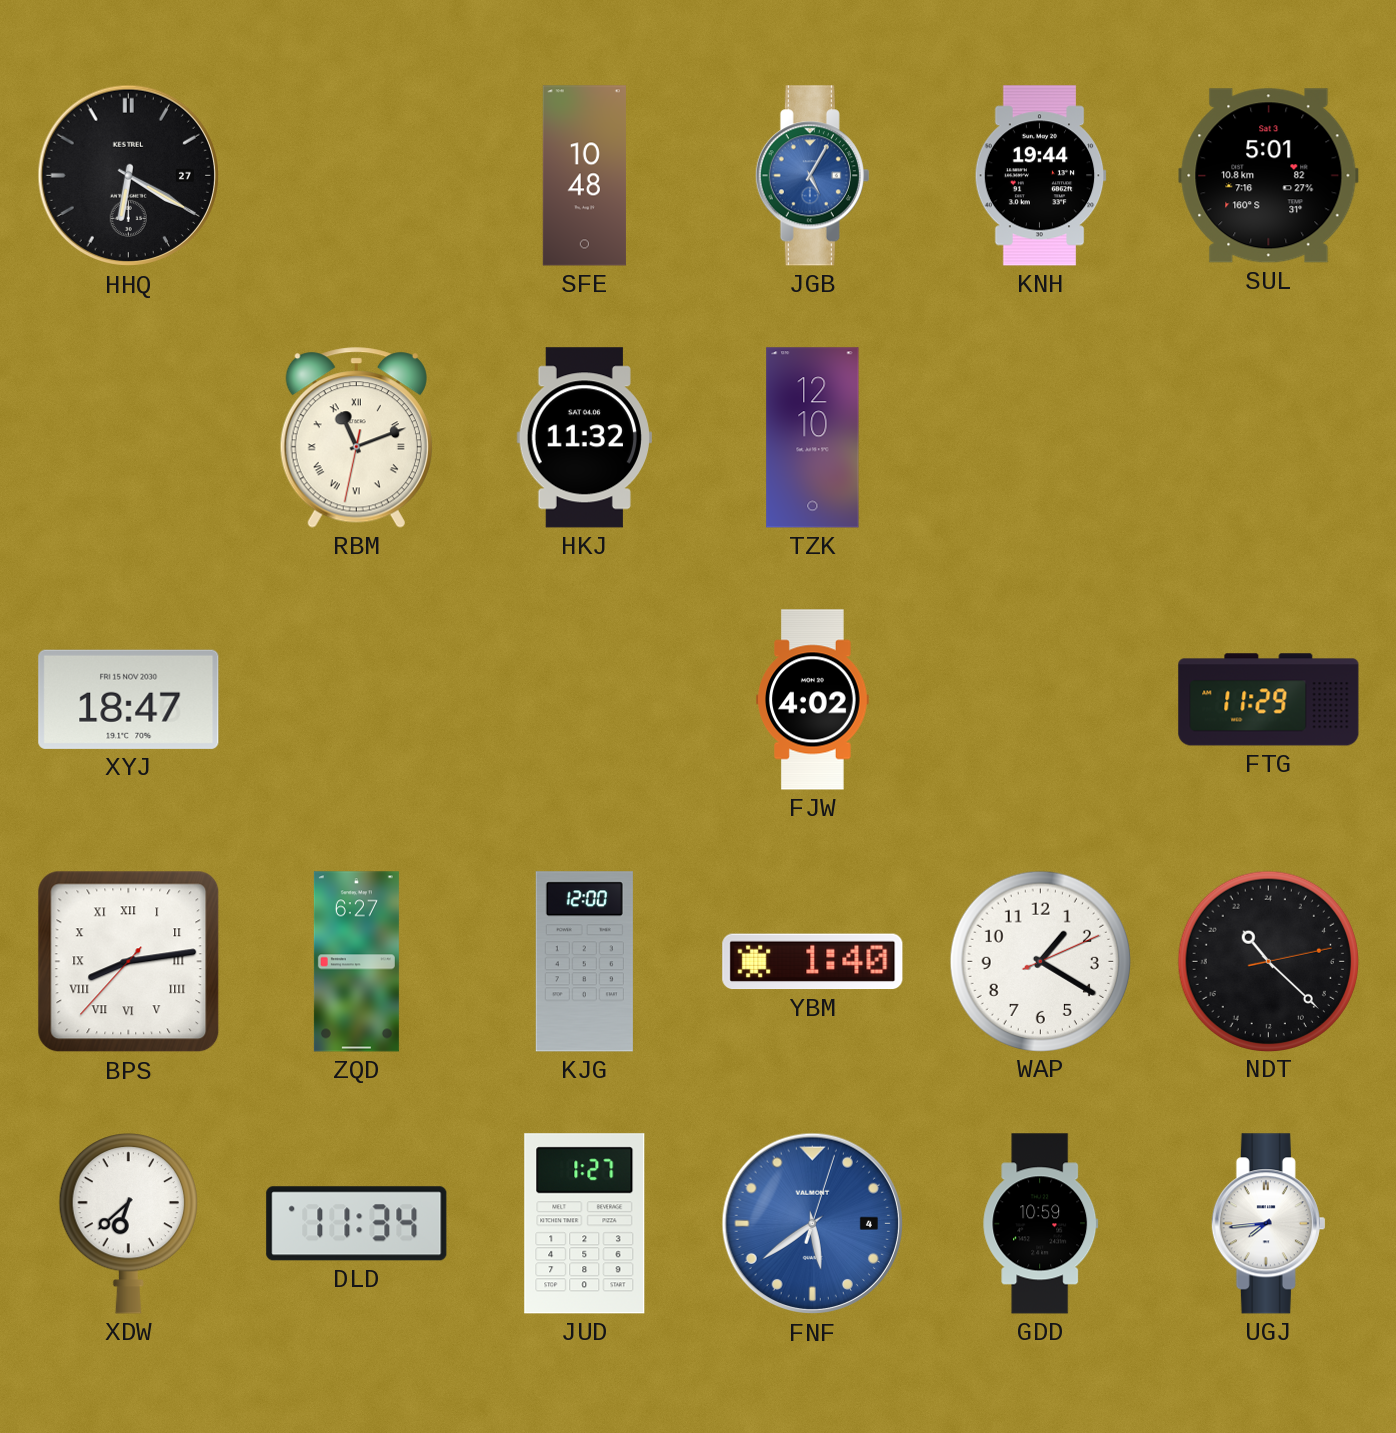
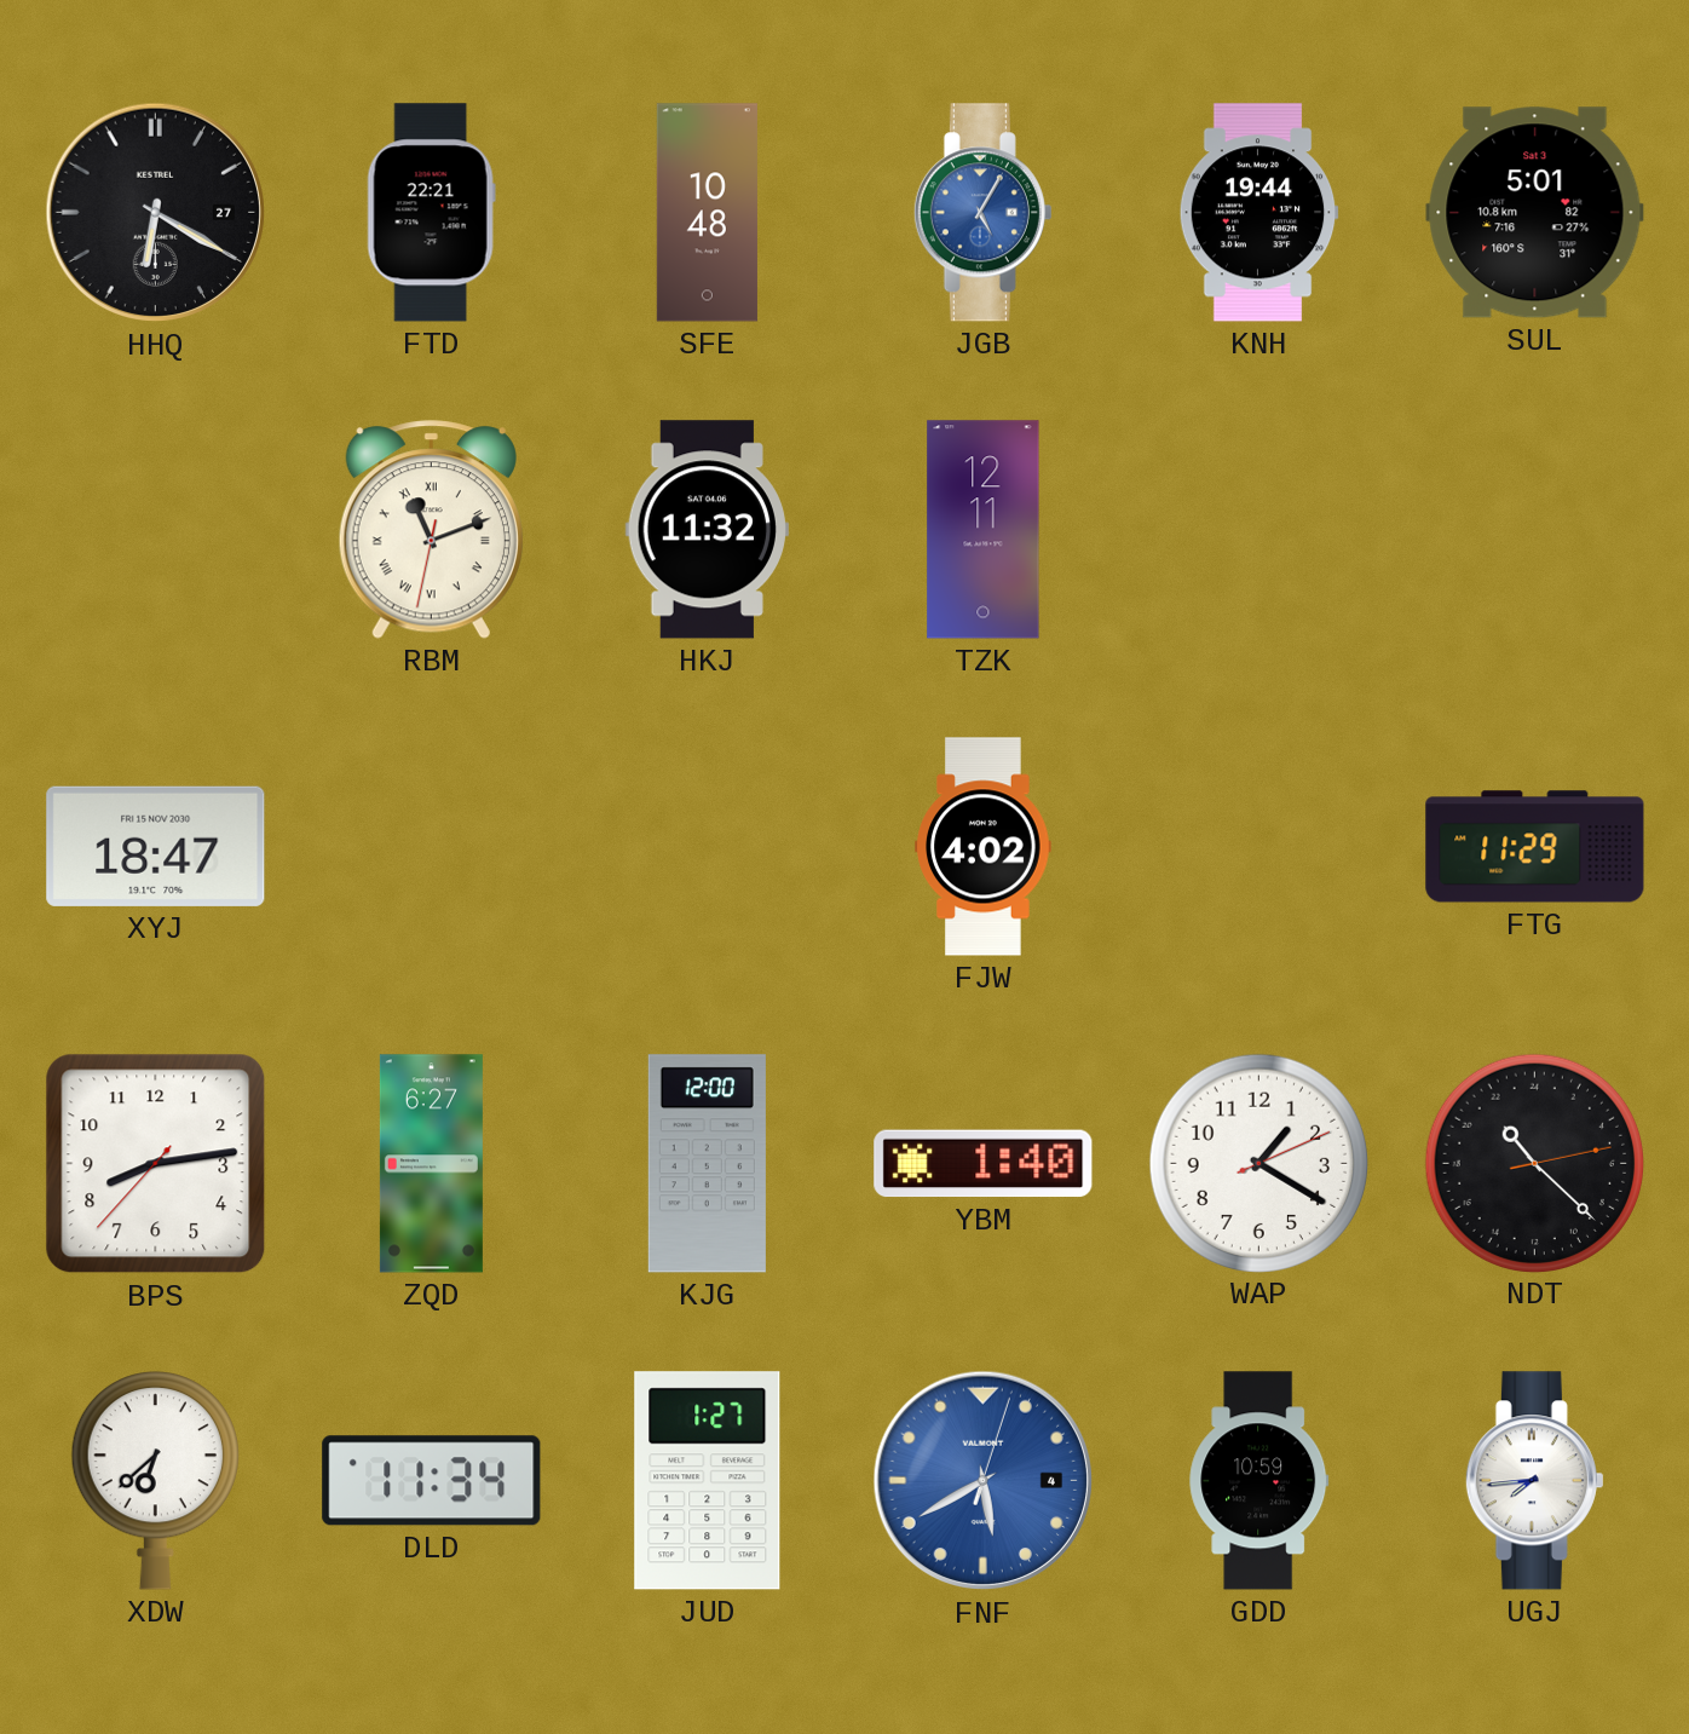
FTD: none -> 22:21
TZK: 12:10 -> 12:11
BPS numerals: Roman -> Arabic
FNF: 5:39 -> 5:40
